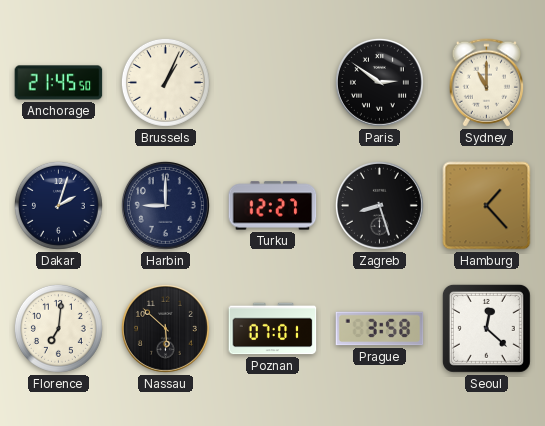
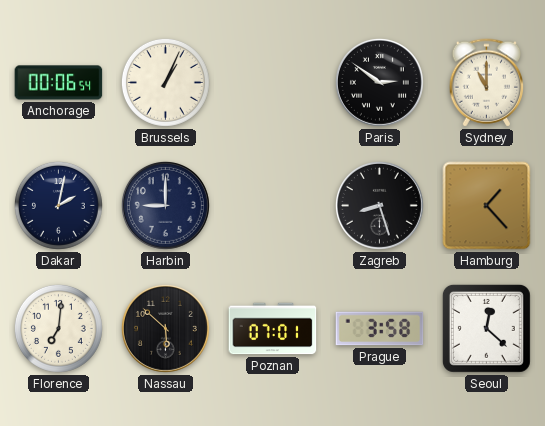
Anchorage: 21:45 -> 00:06
Dakar: 2:03 -> 2:02
Turku: 12:27 -> none
